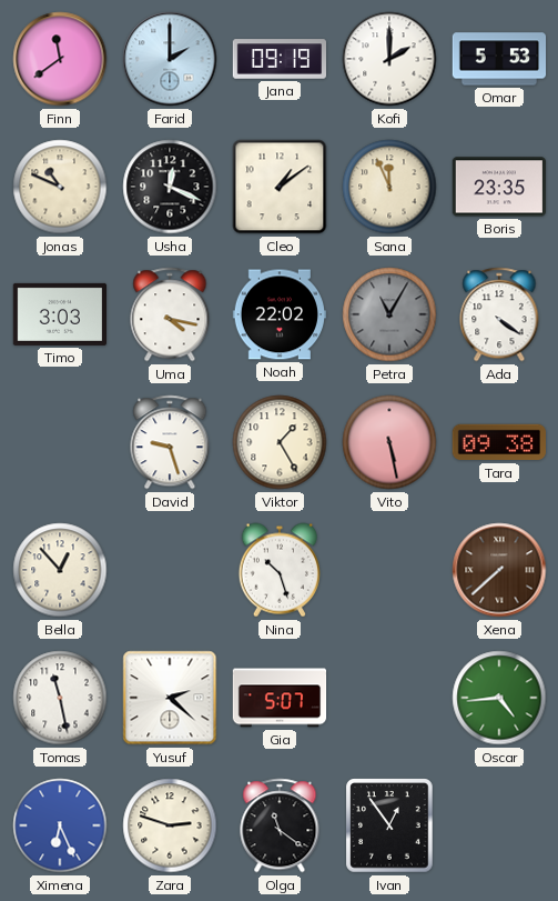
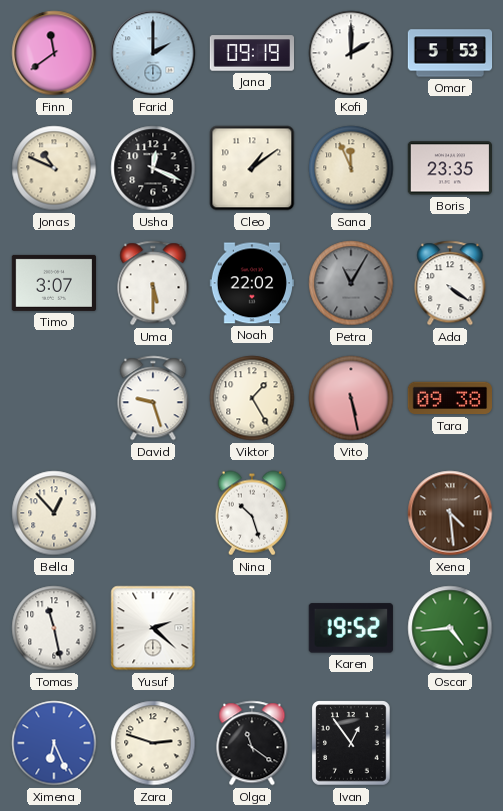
Timo: 3:03 -> 3:07
Uma: 4:17 -> 5:30
Xena: 7:38 -> 4:29
Gia: 5:07 -> none
Karen: none -> 19:52
